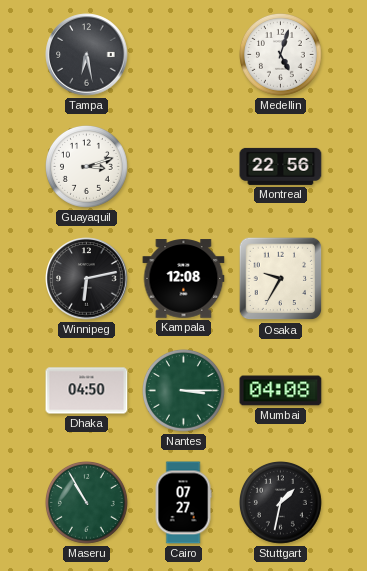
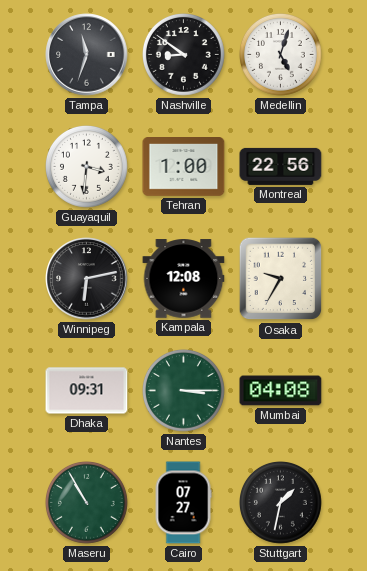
Tampa: 6:28 -> 11:33
Nashville: none -> 8:51
Guayaquil: 3:12 -> 3:31
Tehran: none -> 1:00
Dhaka: 04:50 -> 09:31
